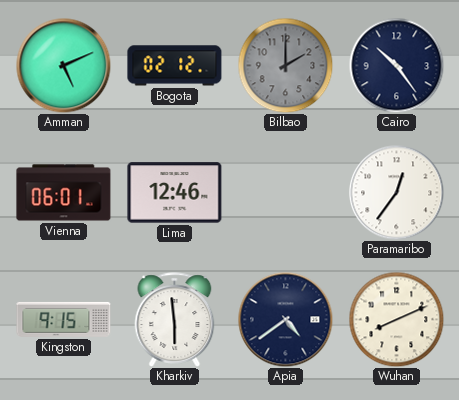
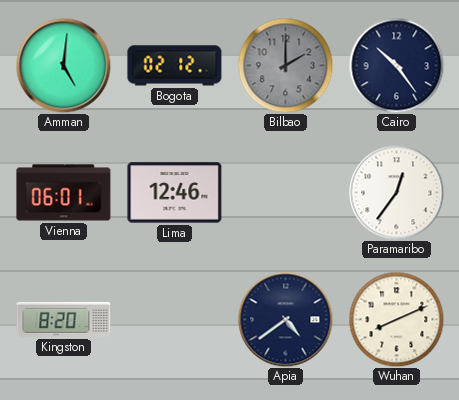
Amman: 5:11 -> 5:01
Kingston: 9:15 -> 8:20
Kharkiv: 5:59 -> none
